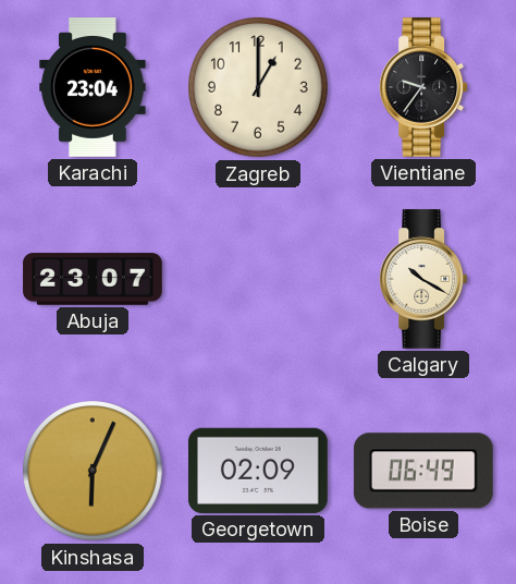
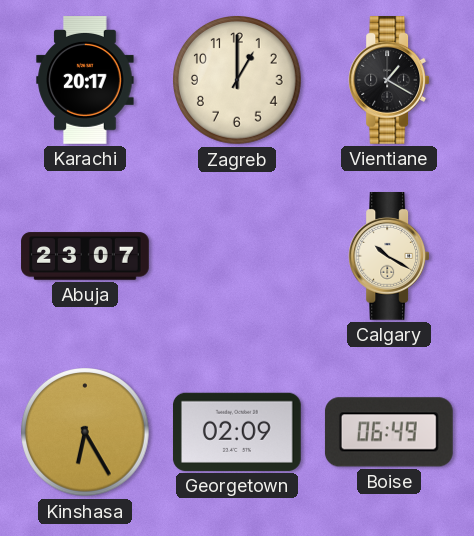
Karachi: 23:04 -> 20:17
Vientiane: 9:36 -> 1:20
Kinshasa: 6:04 -> 6:25
